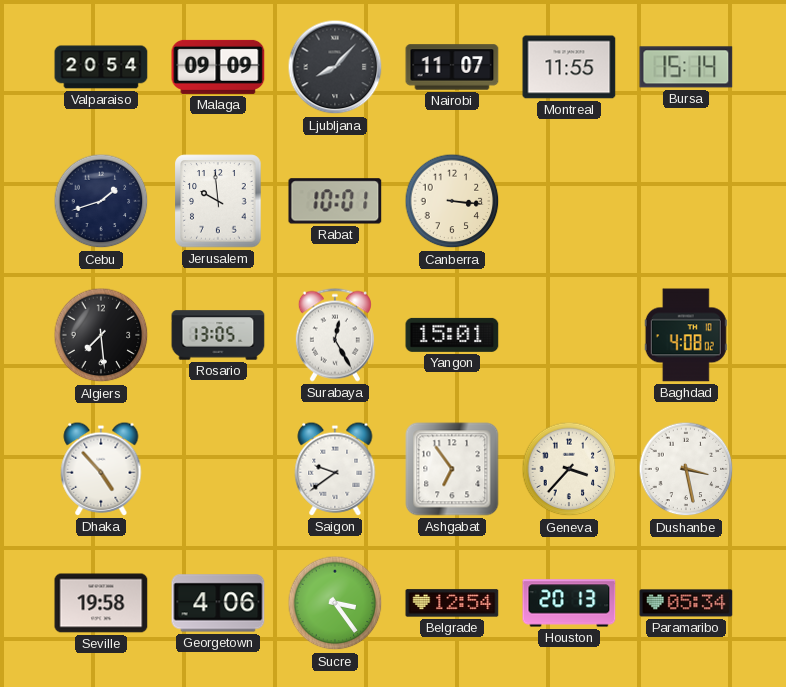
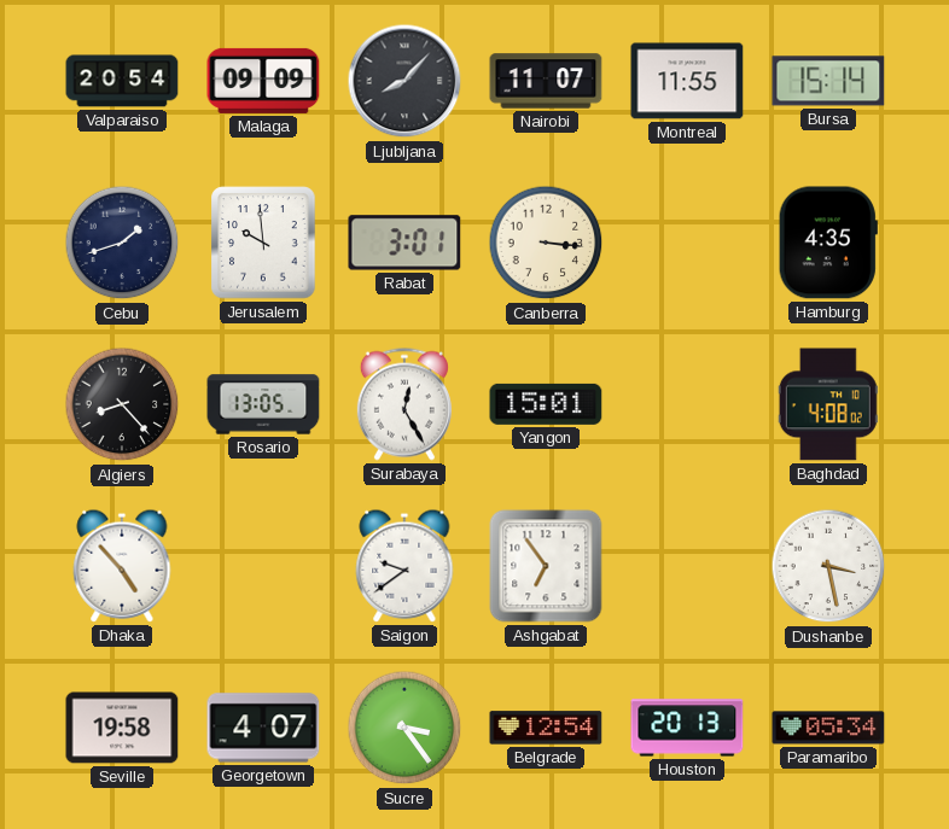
Rabat: 10:01 -> 3:01
Hamburg: none -> 4:35
Algiers: 7:29 -> 8:23
Geneva: 3:37 -> none
Georgetown: 4:06 -> 4:07
